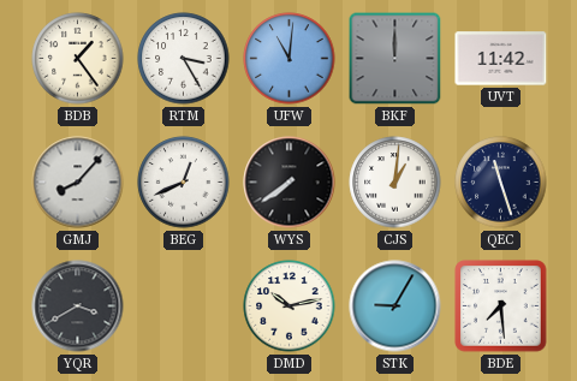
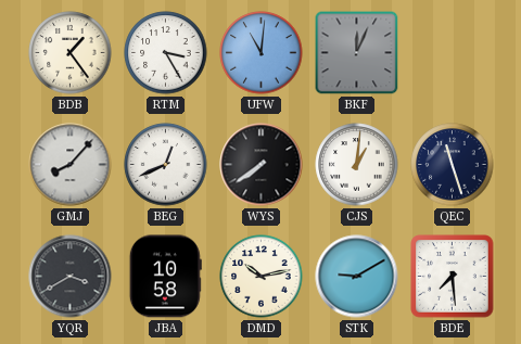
BKF: 12:00 -> 12:04
UVT: 11:42 -> none
JBA: none -> 10:58
STK: 9:05 -> 9:10
